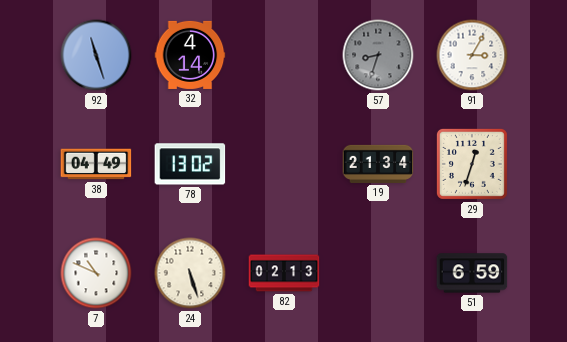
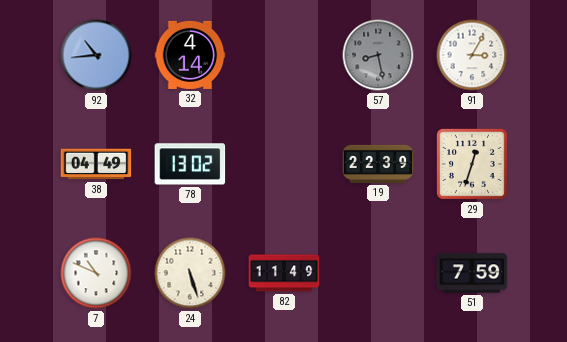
92: 11:27 -> 10:44
57: 8:33 -> 8:28
19: 21:34 -> 22:39
82: 02:13 -> 11:49
51: 6:59 -> 7:59
